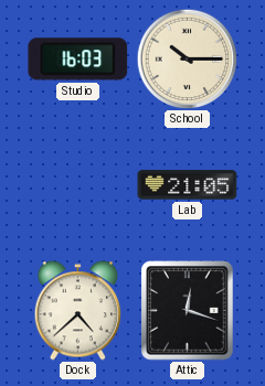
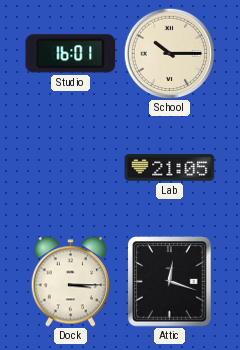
Studio: 16:03 -> 16:01
Dock: 4:38 -> 3:15
